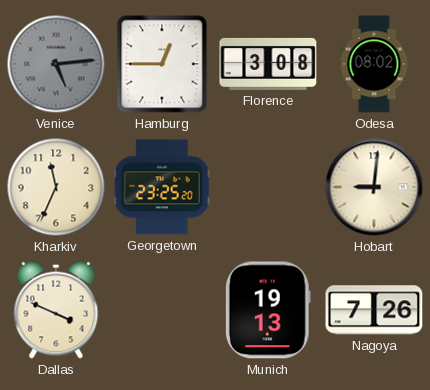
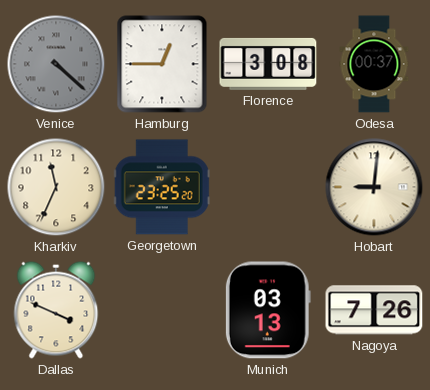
Venice: 5:14 -> 4:22
Odesa: 08:02 -> 00:37
Munich: 19:13 -> 03:13
